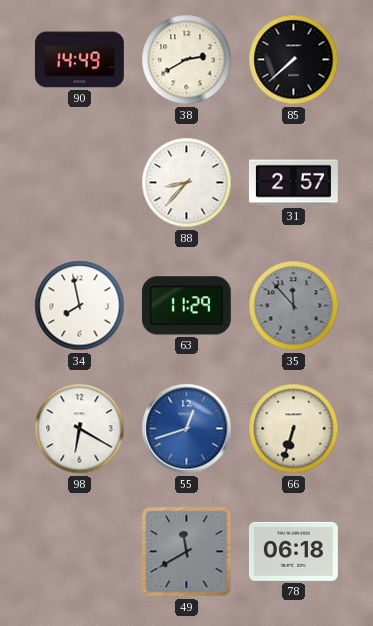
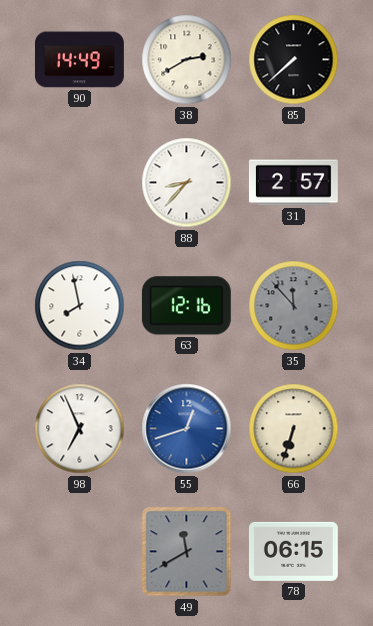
63: 11:29 -> 12:16
98: 6:20 -> 6:56
78: 06:18 -> 06:15
